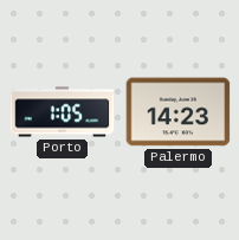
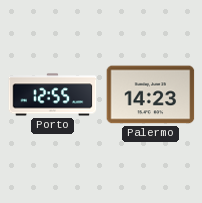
Porto: 1:05 -> 12:55
